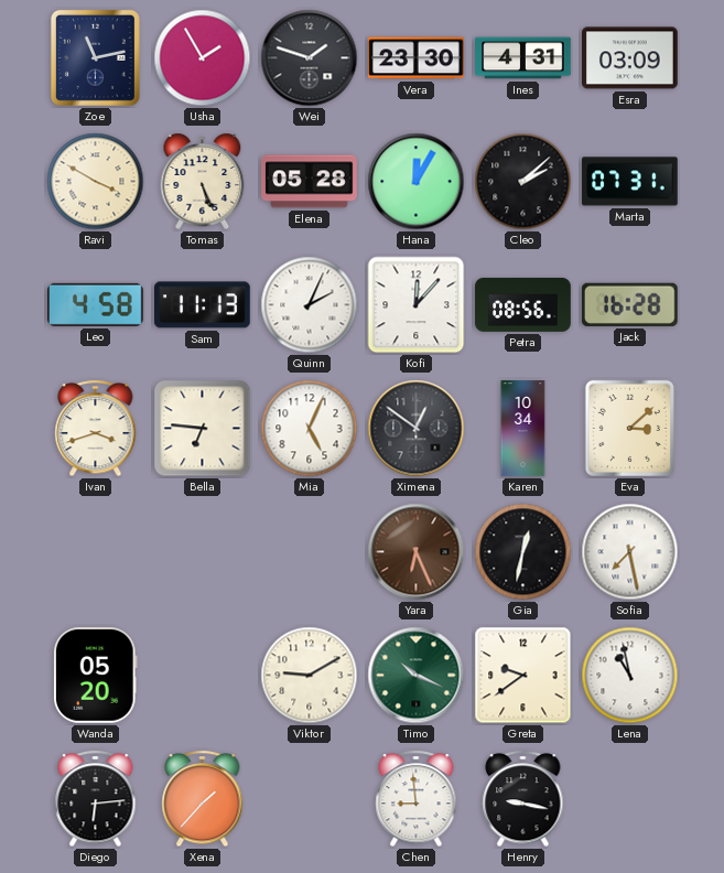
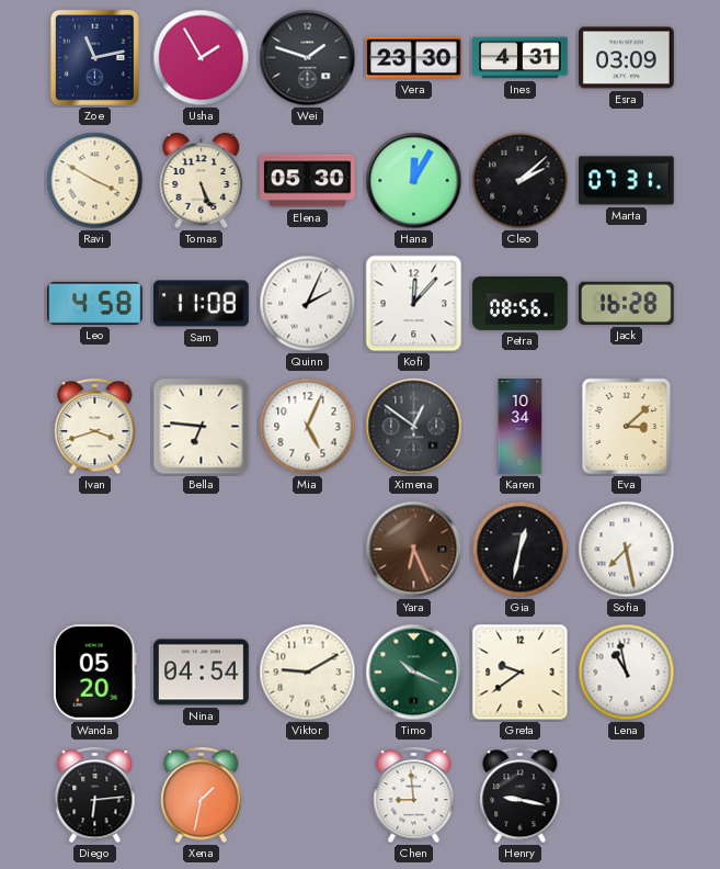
Elena: 05:28 -> 05:30
Sam: 11:13 -> 11:08
Nina: none -> 04:54
Xena: 1:37 -> 1:32
